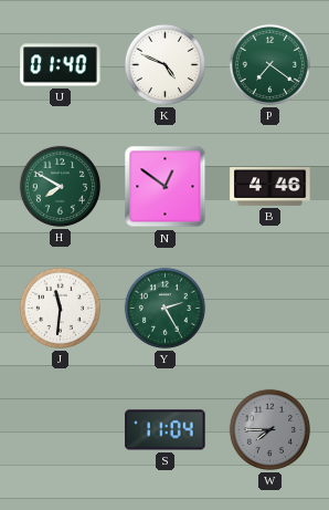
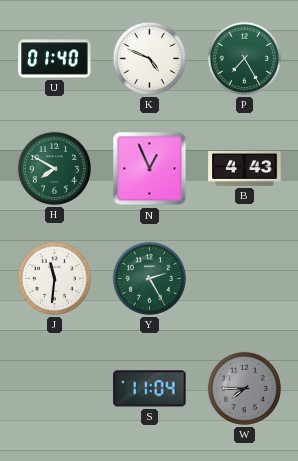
P: 7:21 -> 7:25
N: 12:51 -> 12:56
B: 4:46 -> 4:43
